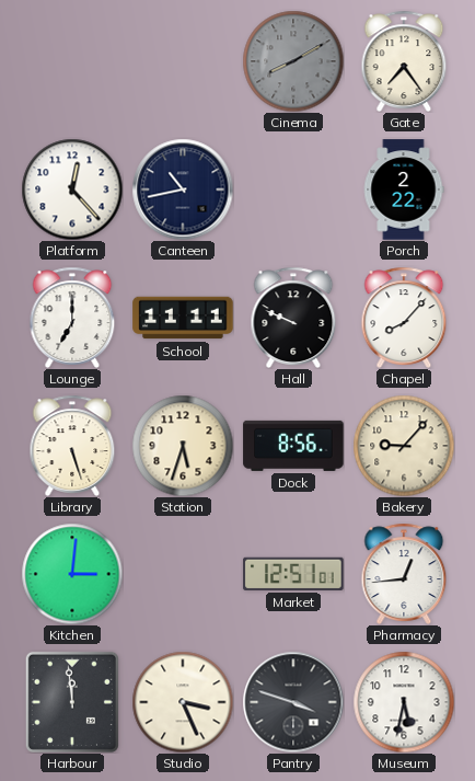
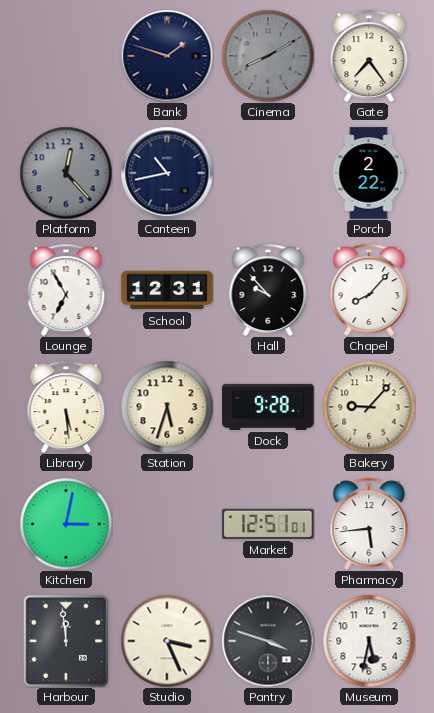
Bank: none -> 1:48
Platform dial: white -> grey
Lounge: 7:00 -> 6:55
School: 11:11 -> 12:31
Hall: 9:49 -> 9:53
Library: 5:27 -> 5:29
Dock: 8:56 -> 9:28
Kitchen: 3:01 -> 3:02
Pharmacy: 12:44 -> 5:44
